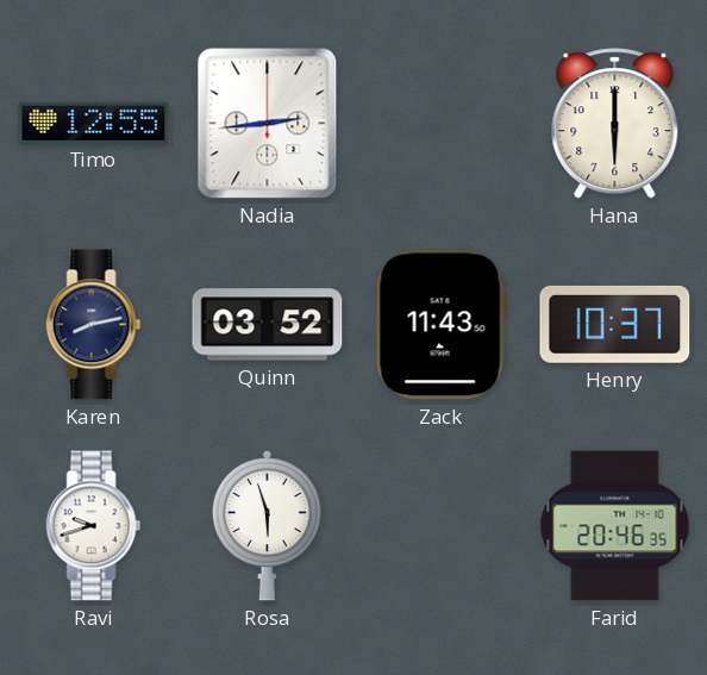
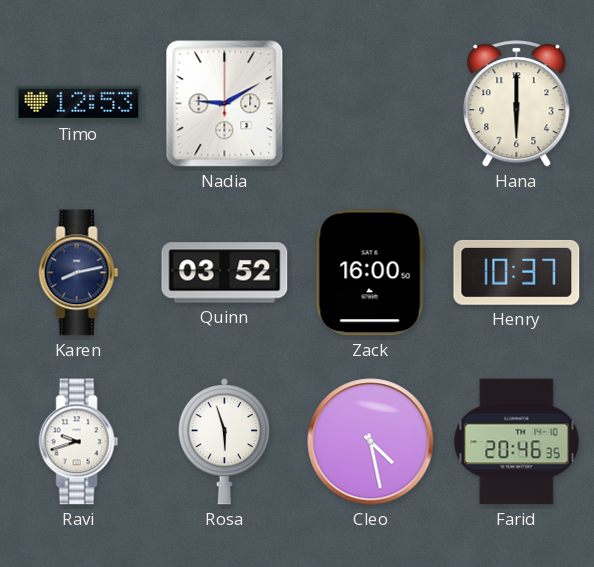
Timo: 12:55 -> 12:53
Nadia: 2:44 -> 9:10
Zack: 11:43 -> 16:00
Cleo: none -> 4:28
